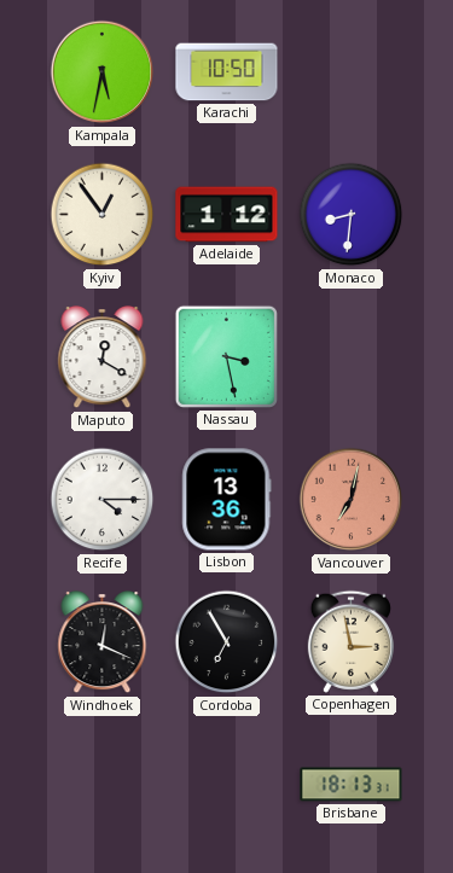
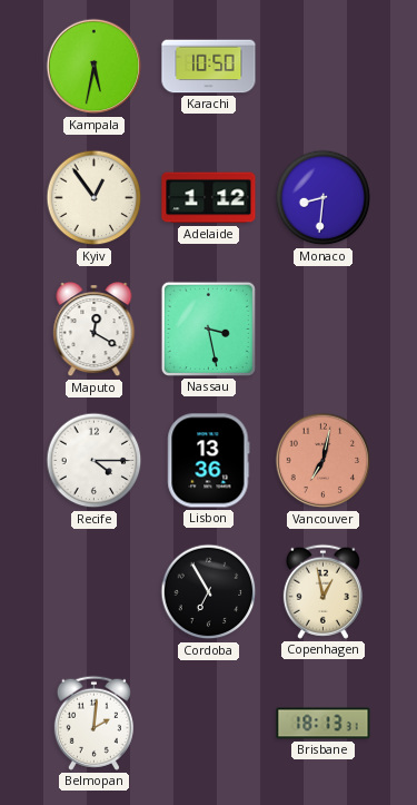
Windhoek: 12:19 -> none
Copenhagen: 2:58 -> 12:58
Belmopan: none -> 2:01
